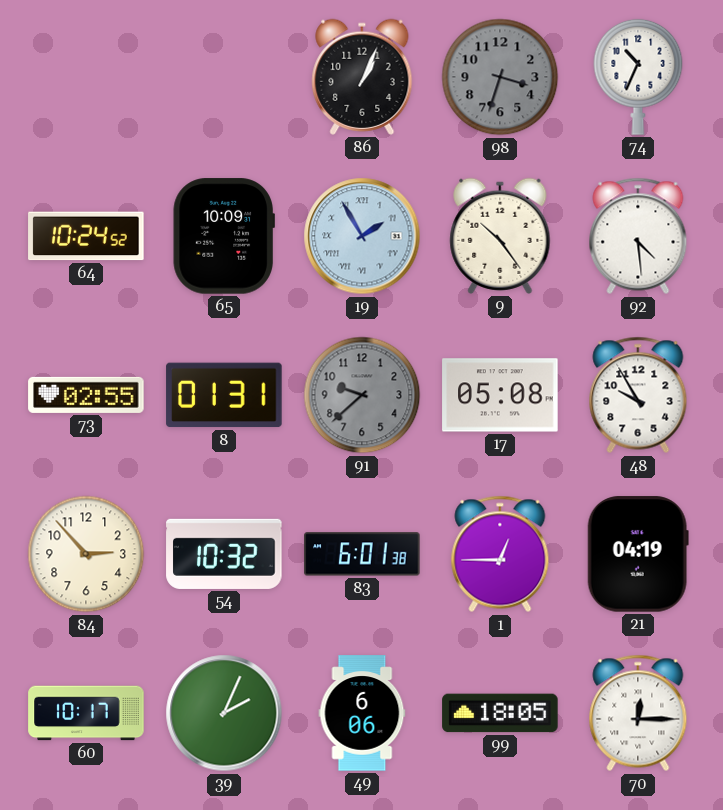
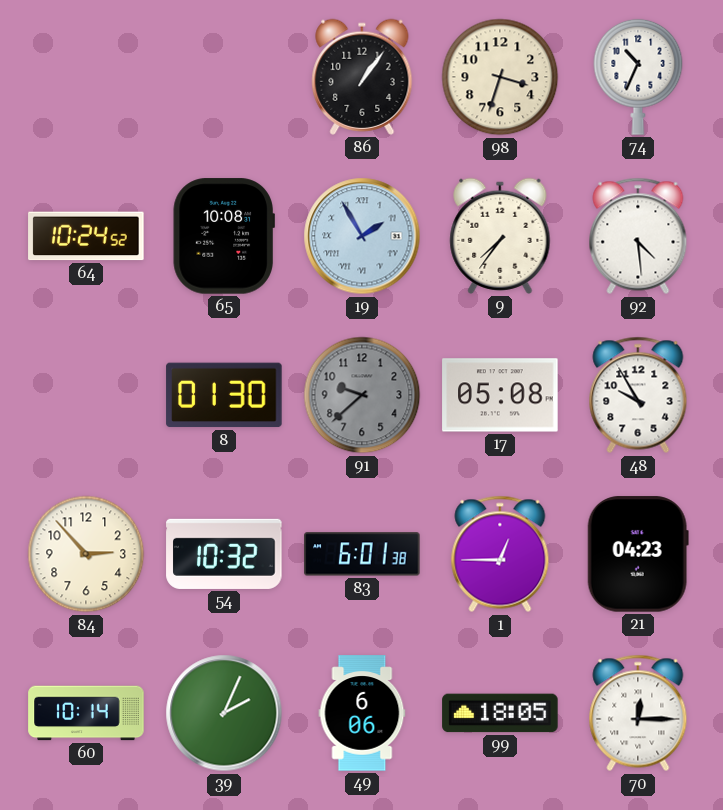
86: 1:04 -> 1:06
98 dial: grey -> cream
65: 10:09 -> 10:08
9: 10:24 -> 7:36
73: 02:55 -> none
8: 01:31 -> 01:30
21: 04:19 -> 04:23
60: 10:17 -> 10:14
